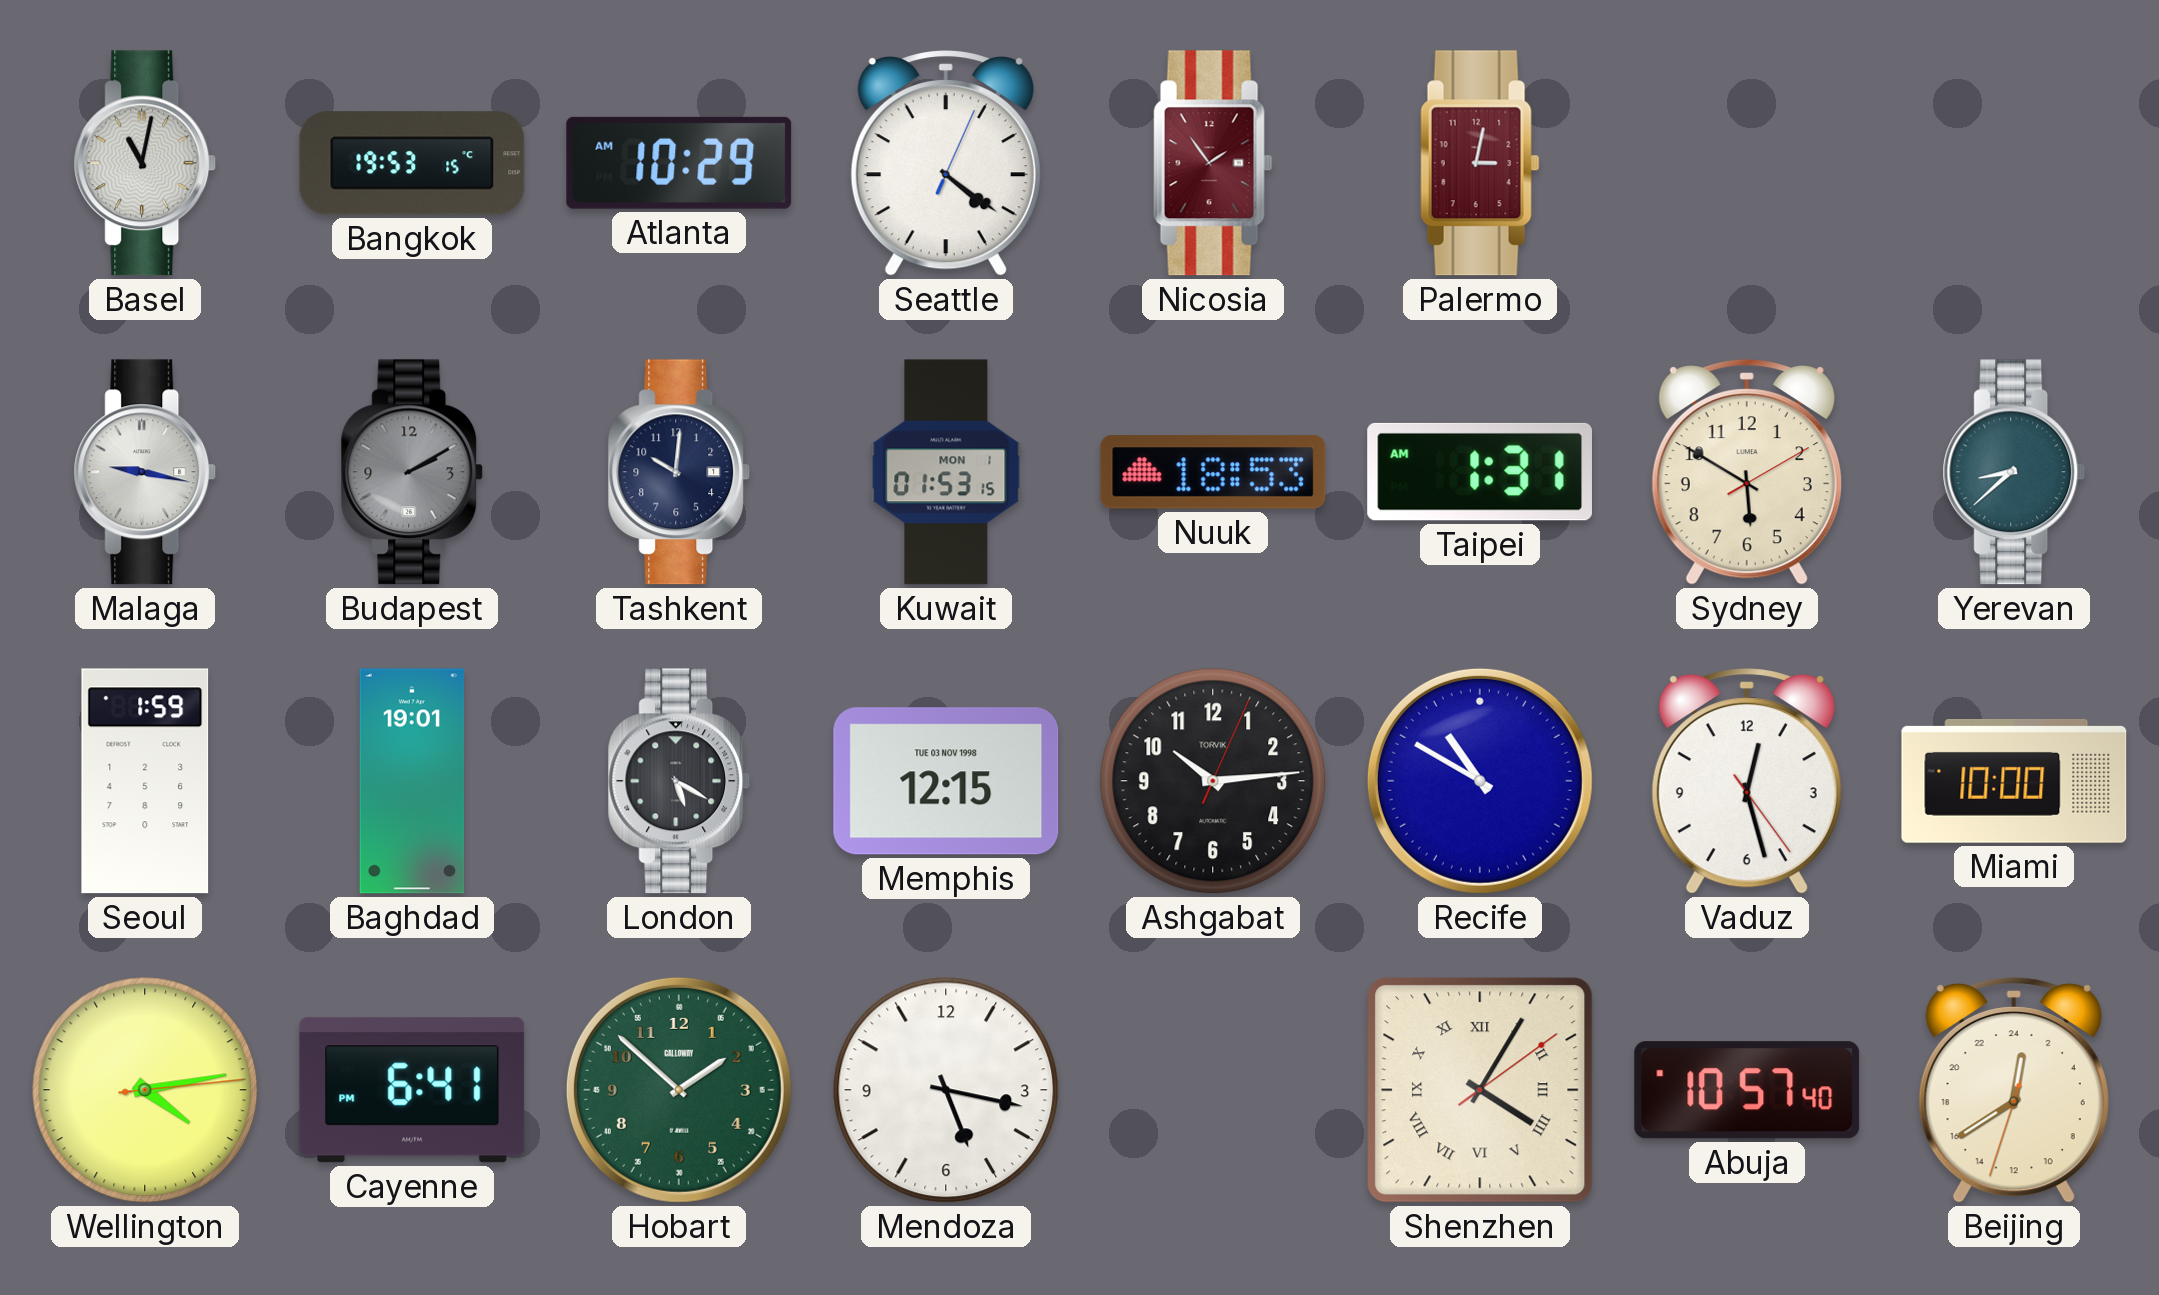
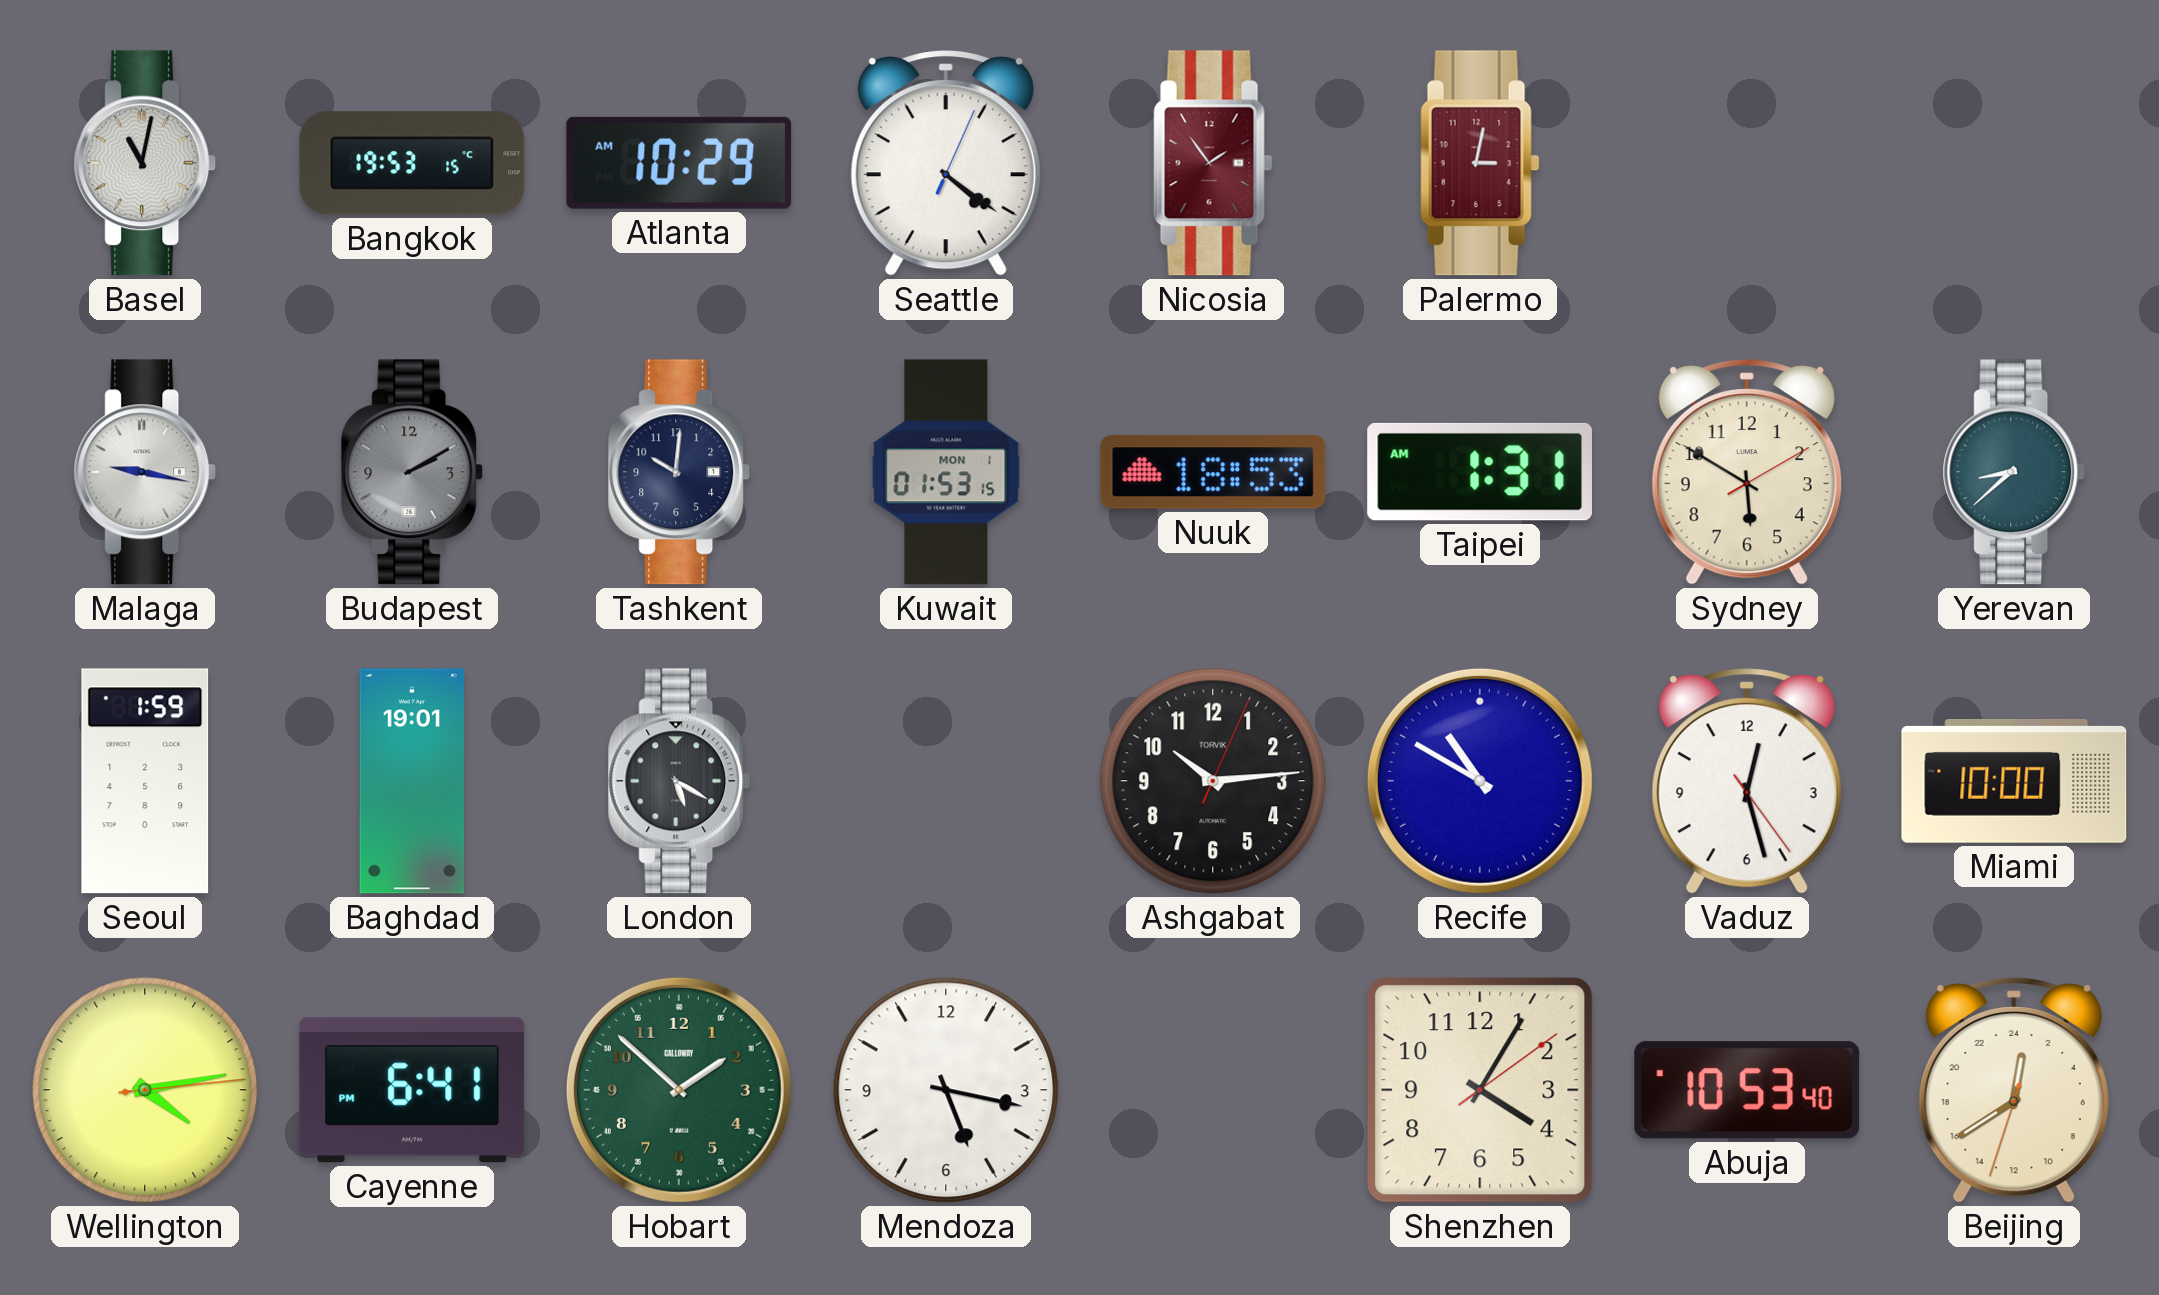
Memphis: 12:15 -> none
Shenzhen numerals: Roman -> Arabic
Abuja: 10:57 -> 10:53
